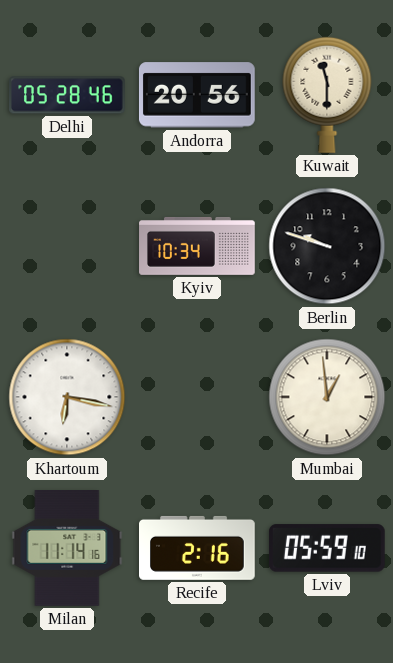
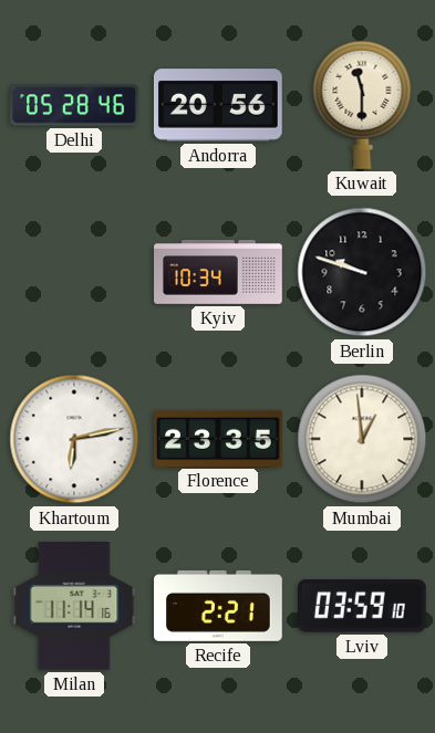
Khartoum: 6:17 -> 6:13
Florence: none -> 23:35
Recife: 2:16 -> 2:21
Lviv: 05:59 -> 03:59
